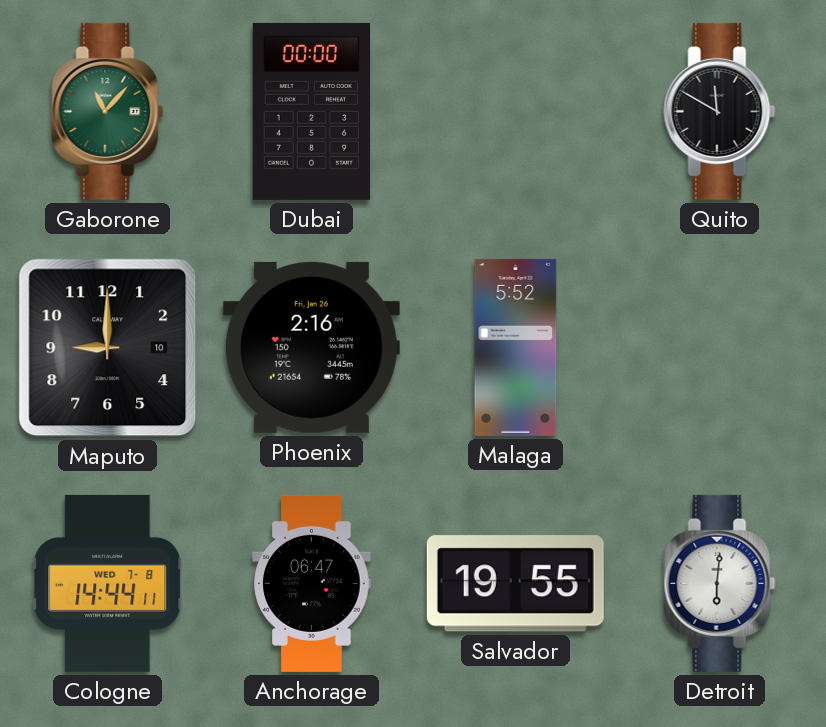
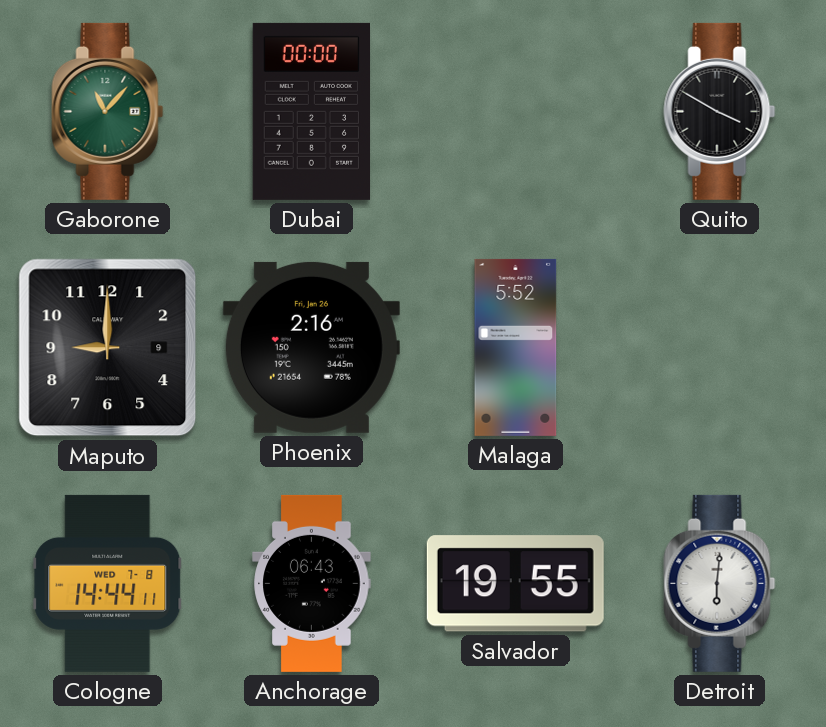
Quito: 11:50 -> 3:50
Maputo date: 10 -> 9
Anchorage: 06:47 -> 06:43
